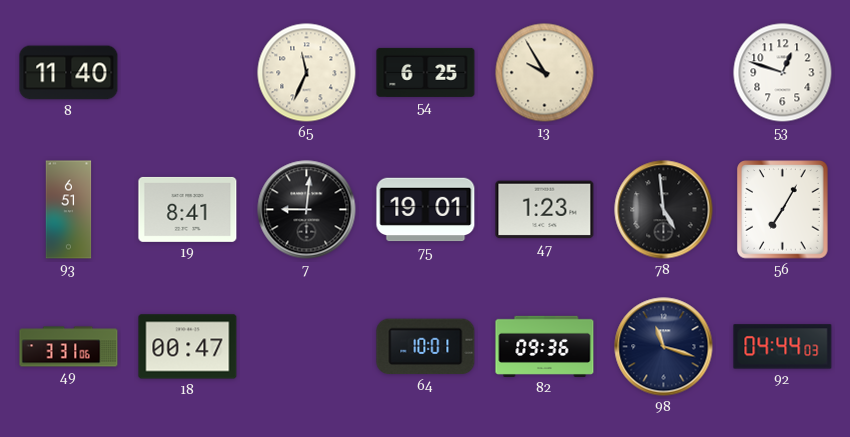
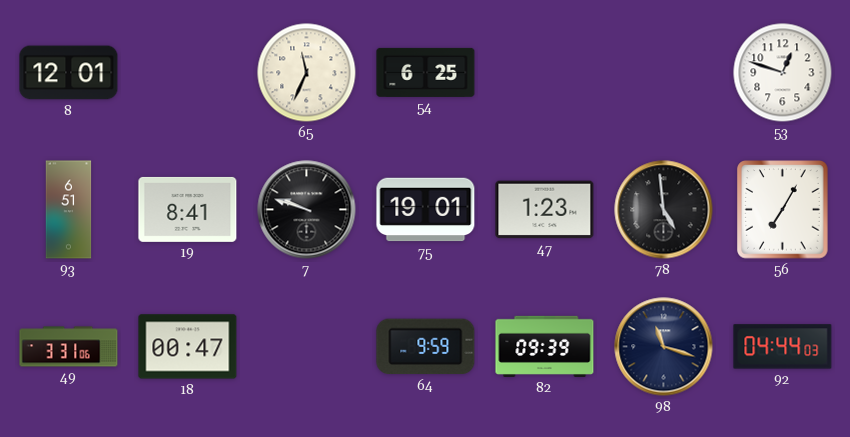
8: 11:40 -> 12:01
13: 9:55 -> none
7: 9:01 -> 9:48
64: 10:01 -> 9:59
82: 09:36 -> 09:39
